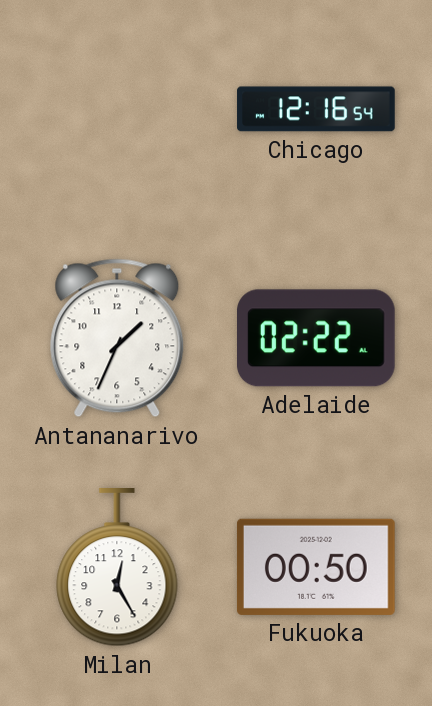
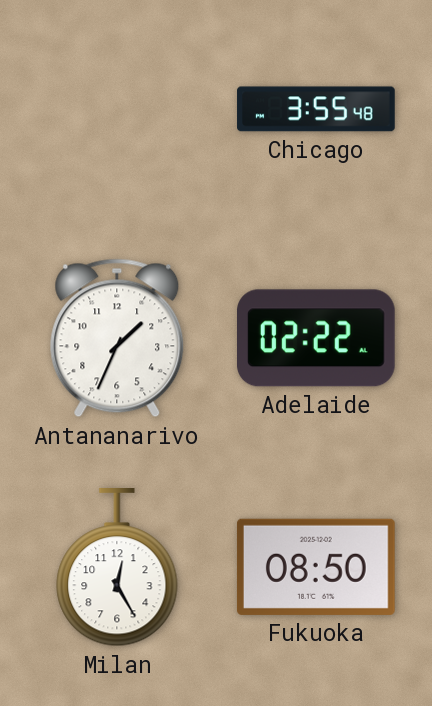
Chicago: 12:16 -> 3:55
Fukuoka: 00:50 -> 08:50
